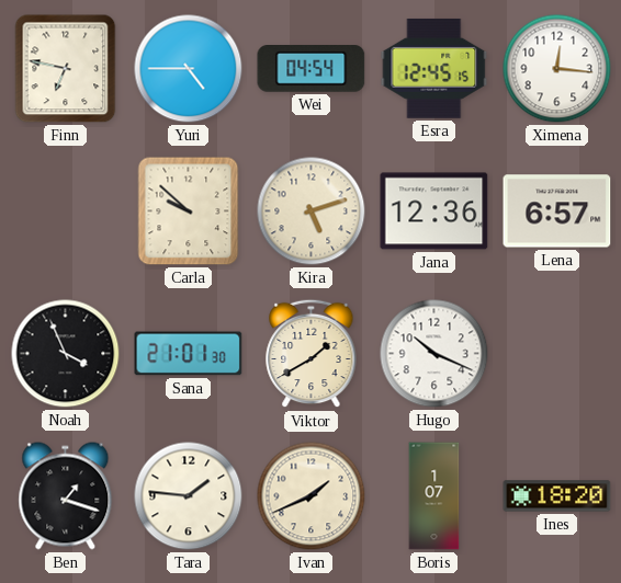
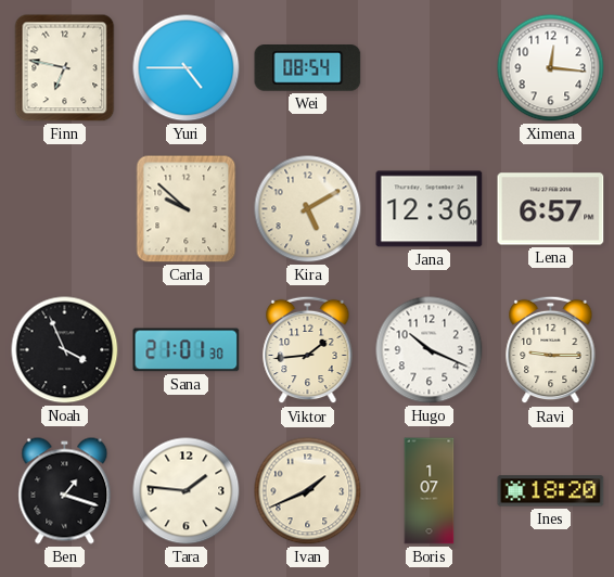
Wei: 04:54 -> 08:54
Esra: 12:45 -> none
Kira: 5:12 -> 5:10
Viktor: 1:40 -> 1:44
Ravi: none -> 9:15
